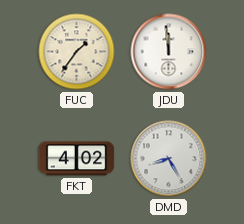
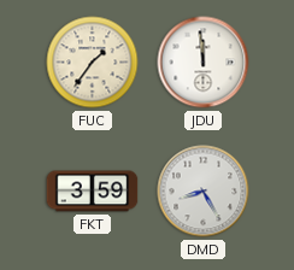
FKT: 4:02 -> 3:59
